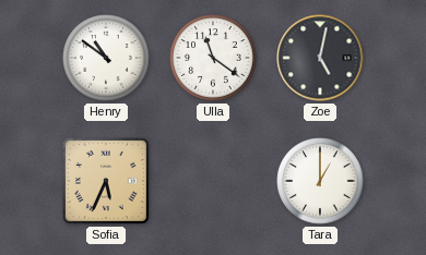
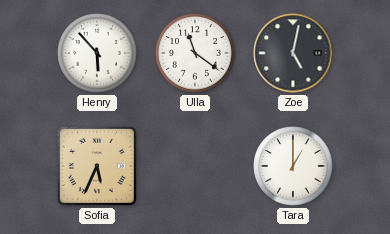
Henry: 10:51 -> 5:53
